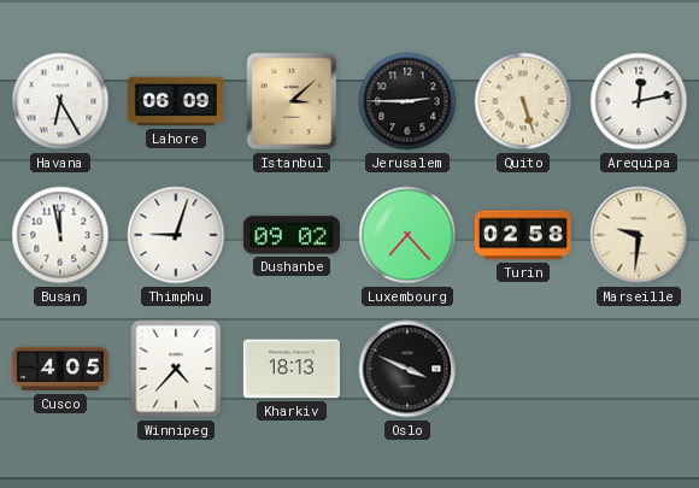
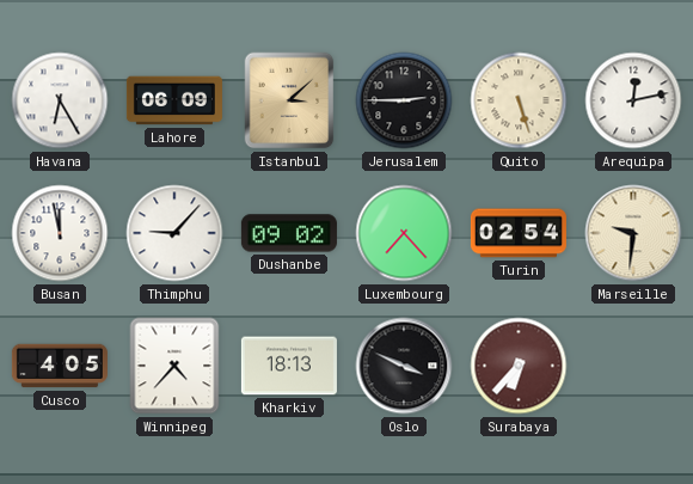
Thimphu: 9:03 -> 9:07
Turin: 02:58 -> 02:54
Surabaya: none -> 6:37
